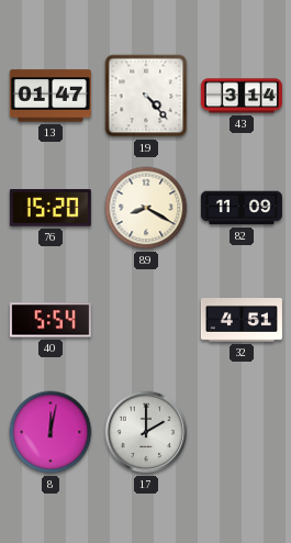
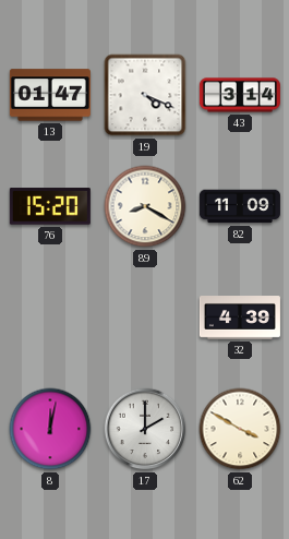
19: 4:23 -> 4:19
40: 5:54 -> none
32: 4:51 -> 4:39
62: none -> 3:50
